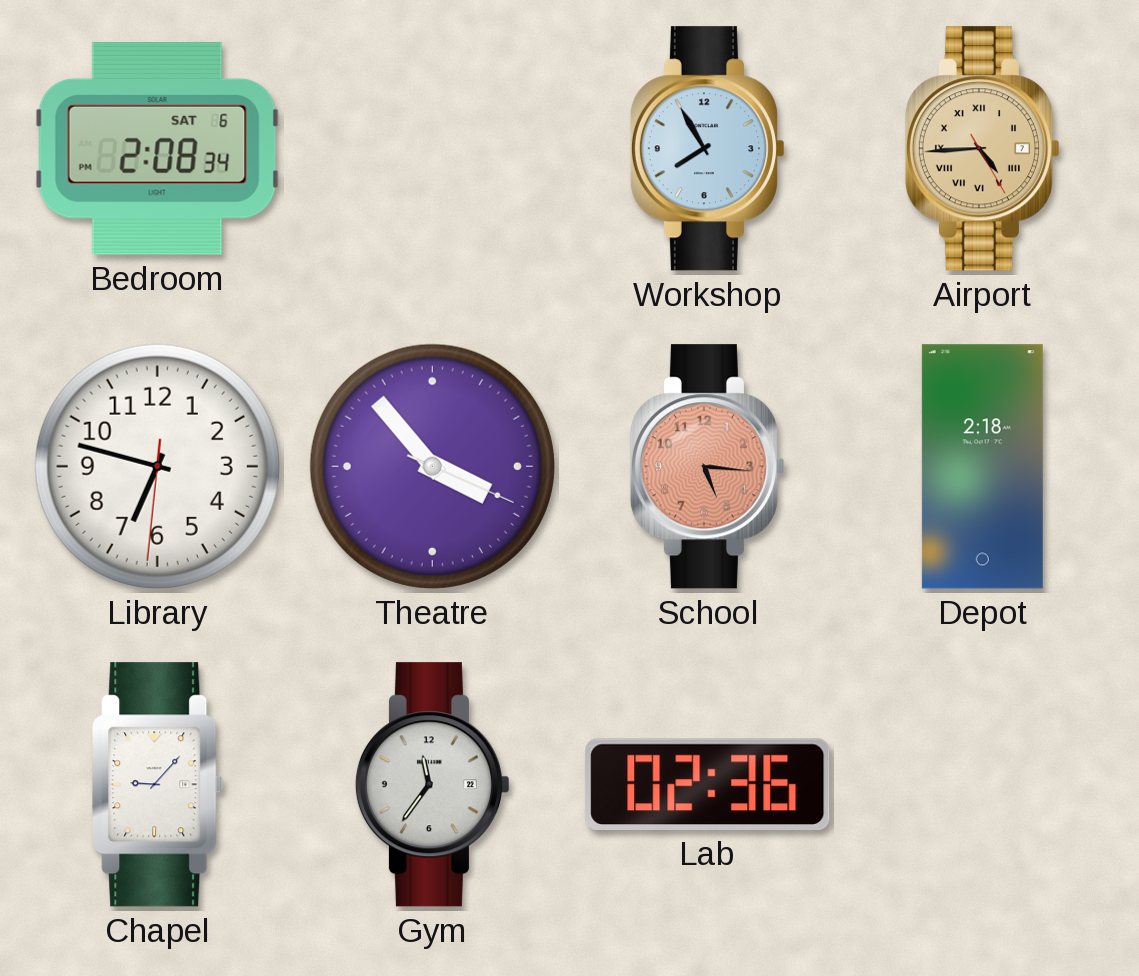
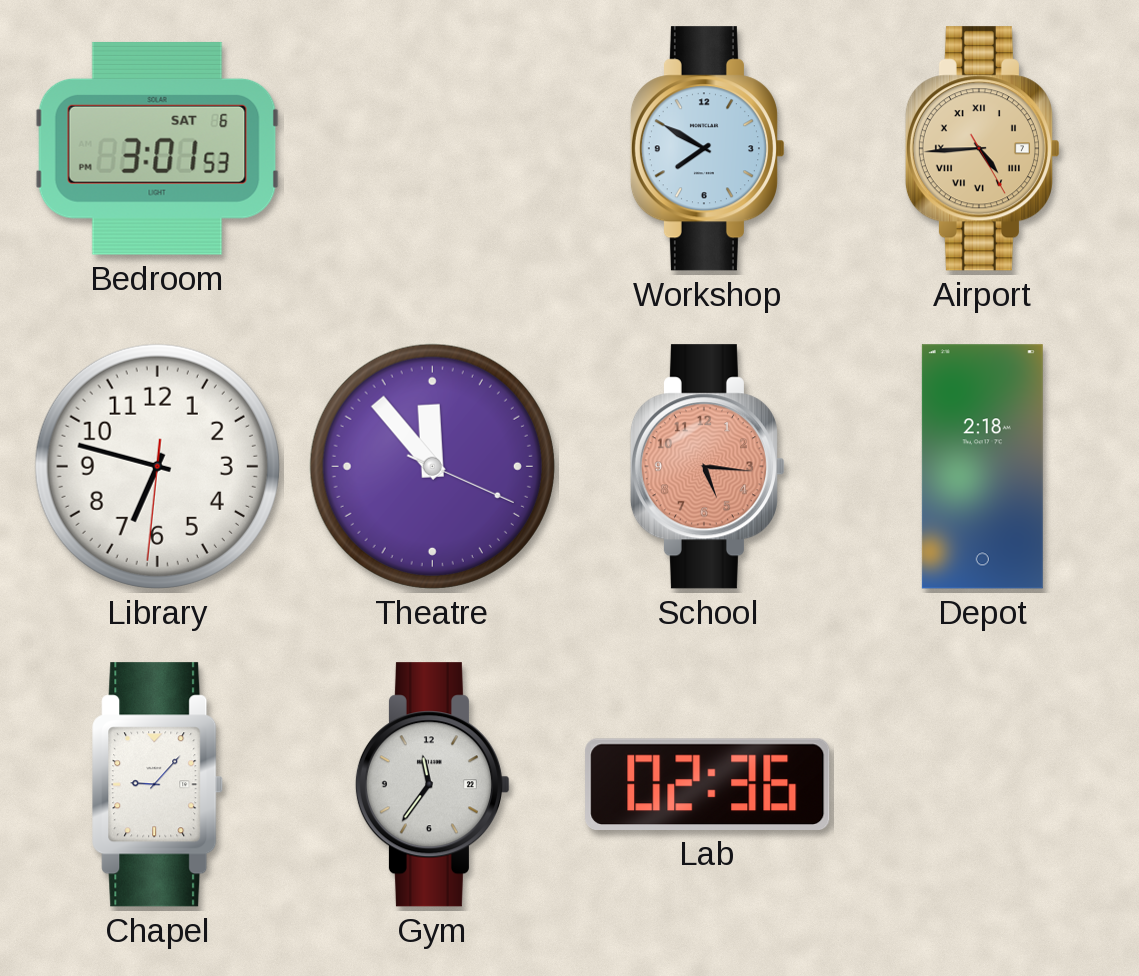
Bedroom: 2:08 -> 3:01
Workshop: 7:55 -> 7:50
Theatre: 3:53 -> 11:53
